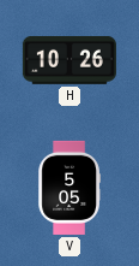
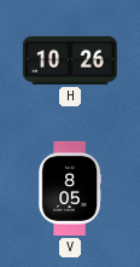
V: 5:05 -> 8:05
